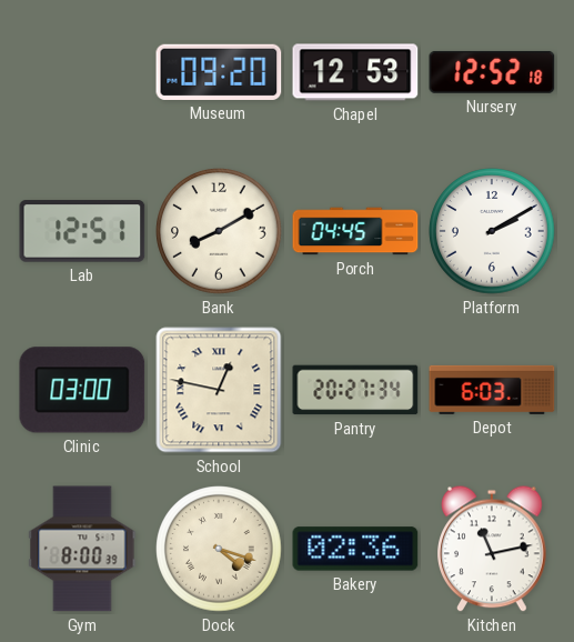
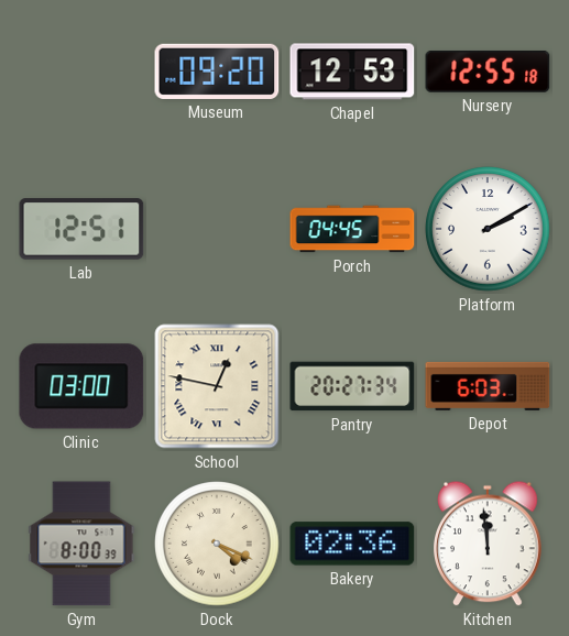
Nursery: 12:52 -> 12:55
Bank: 8:10 -> none
Dock: 4:18 -> 4:19
Kitchen: 11:13 -> 11:59
